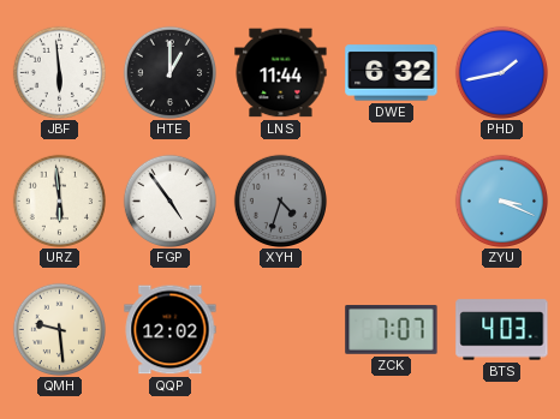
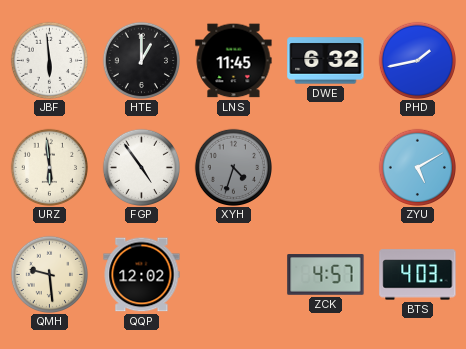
LNS: 11:44 -> 11:45
ZYU: 3:19 -> 5:10
ZCK: 7:07 -> 4:57
